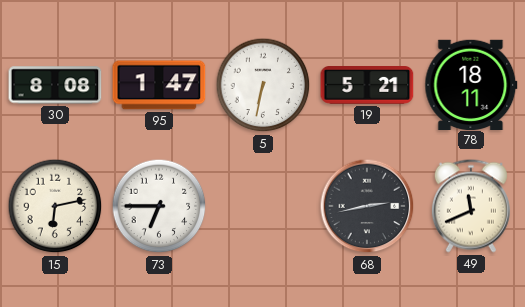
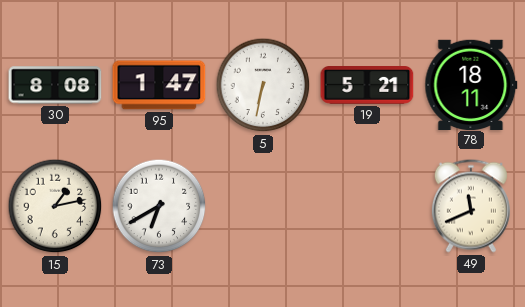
15: 6:13 -> 1:13
73: 6:45 -> 6:40
68: 2:43 -> none
